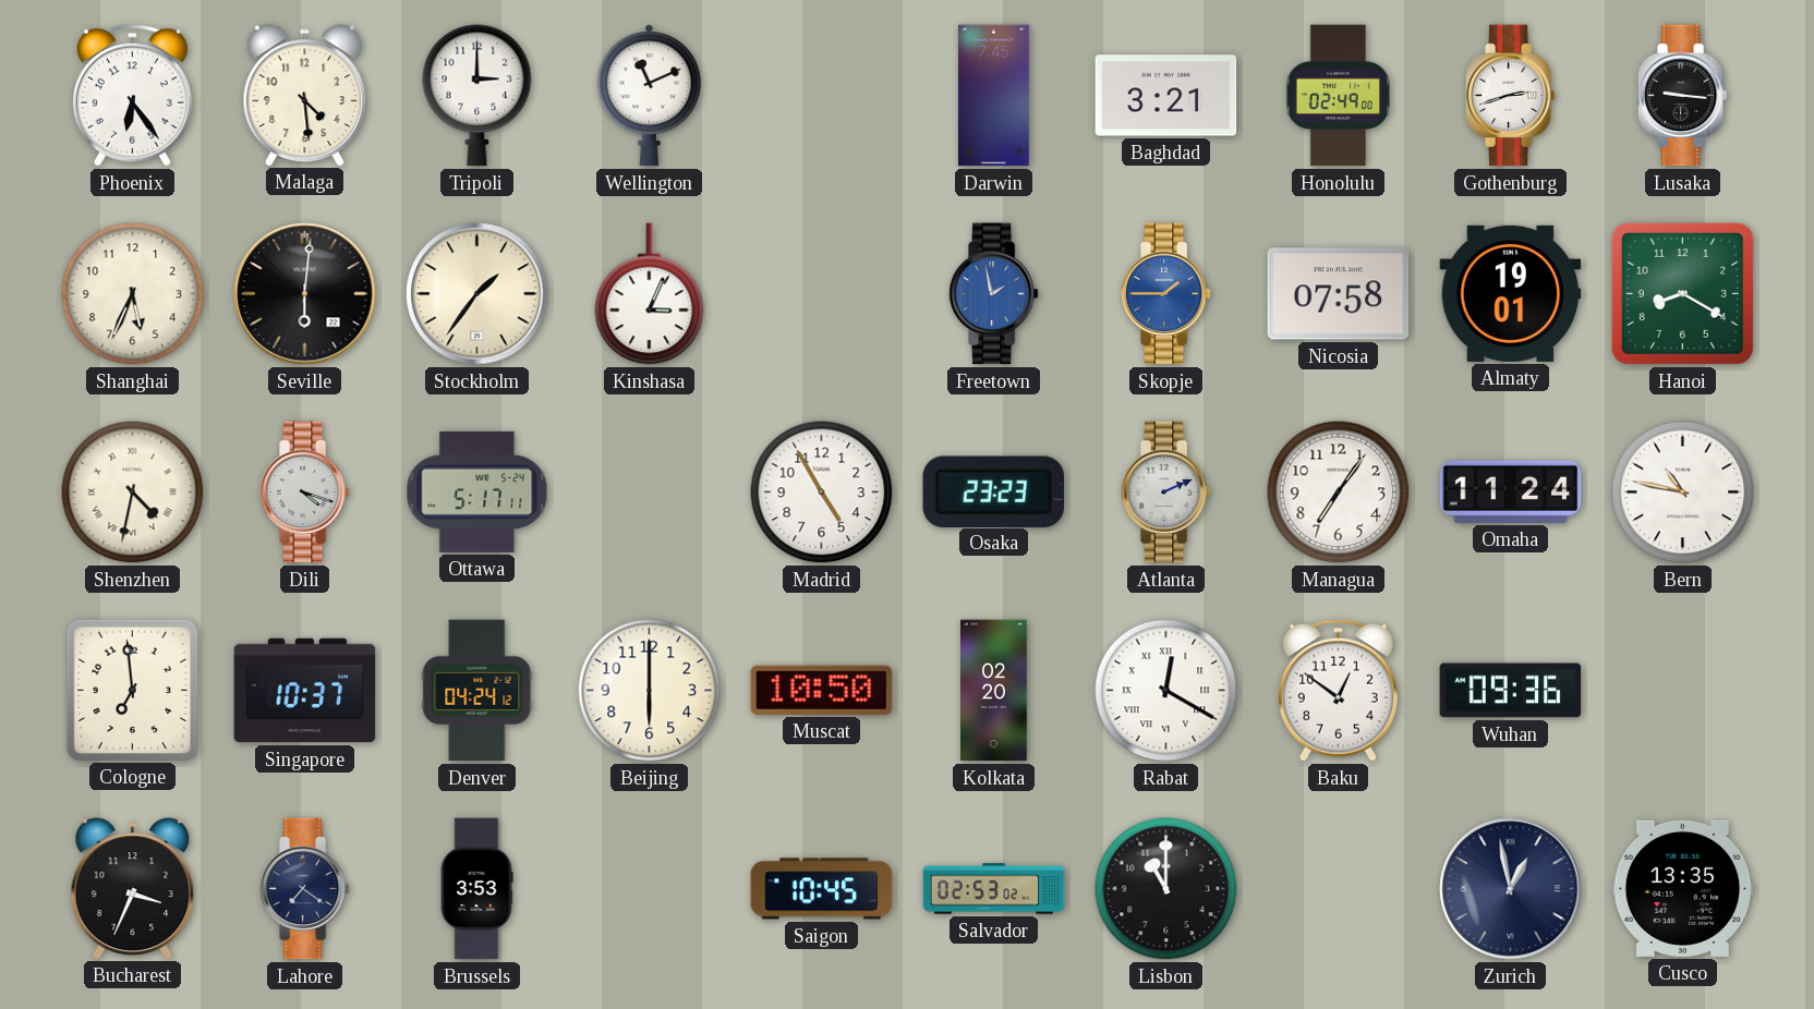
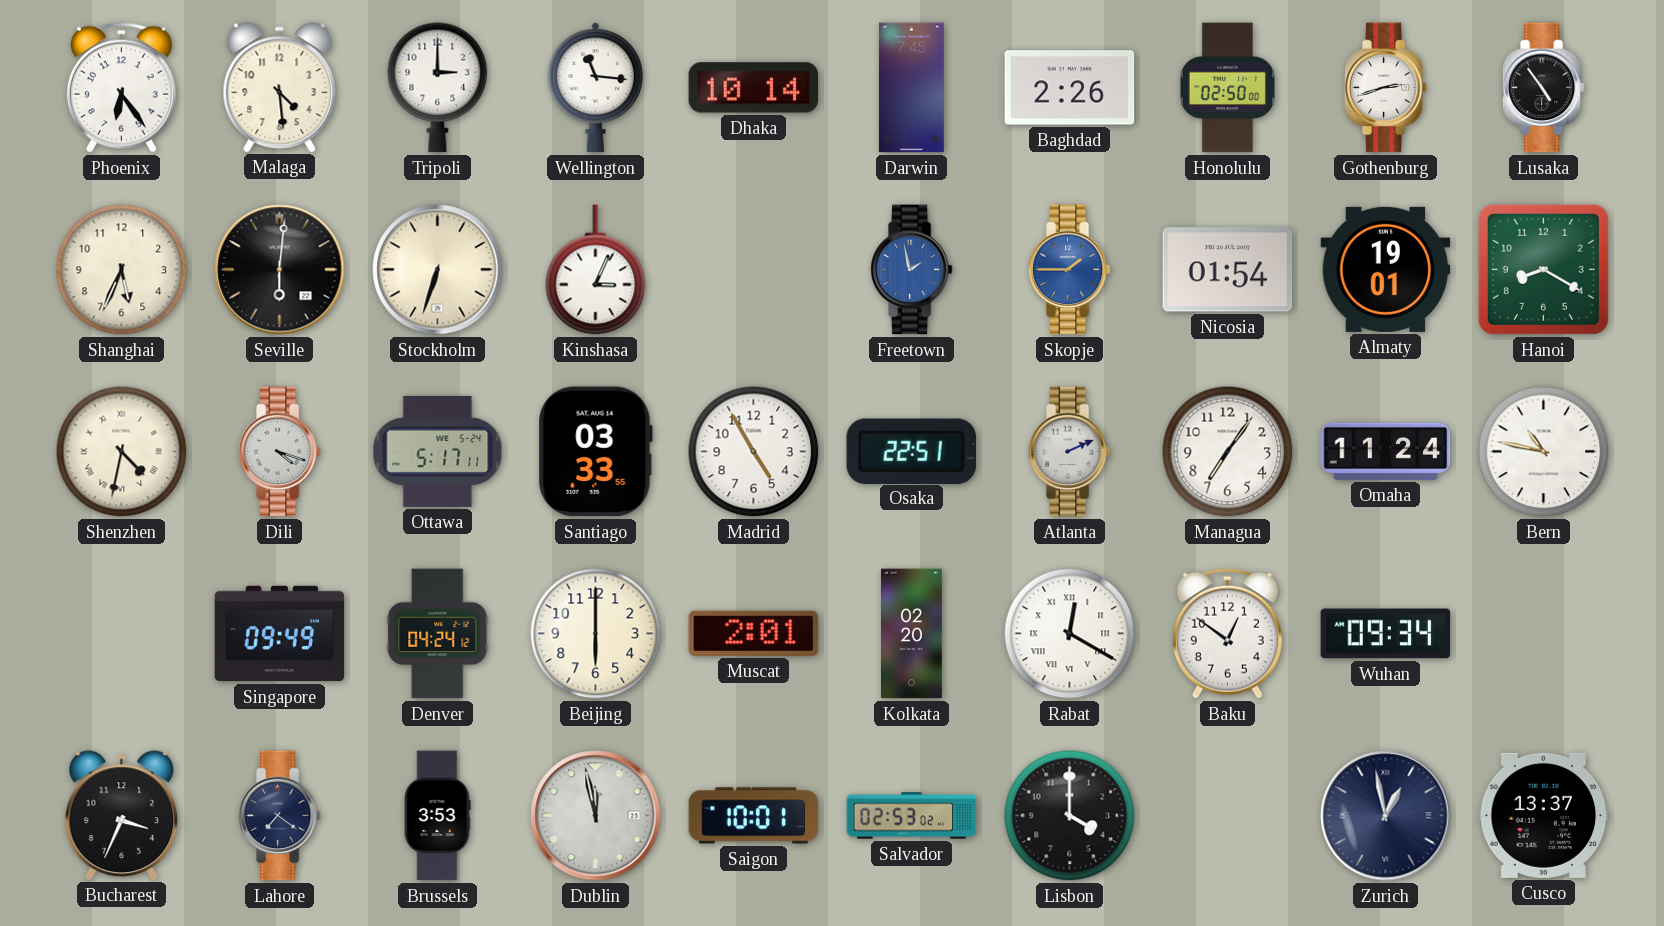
Wellington: 11:11 -> 11:16
Dhaka: none -> 10:14
Baghdad: 3:21 -> 2:26
Honolulu: 02:49 -> 02:50
Lusaka: 9:16 -> 4:54
Stockholm: 1:36 -> 6:33
Nicosia: 07:58 -> 01:54
Santiago: none -> 03:33
Osaka: 23:23 -> 22:51
Cologne: 6:59 -> none
Singapore: 10:37 -> 09:49
Muscat: 10:50 -> 2:01
Wuhan: 09:36 -> 09:34
Dublin: none -> 11:58
Saigon: 10:45 -> 10:01
Lisbon: 11:00 -> 4:00
Cusco: 13:35 -> 13:37
